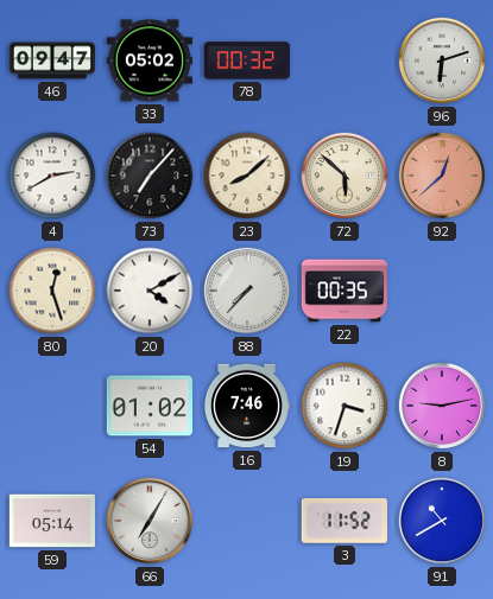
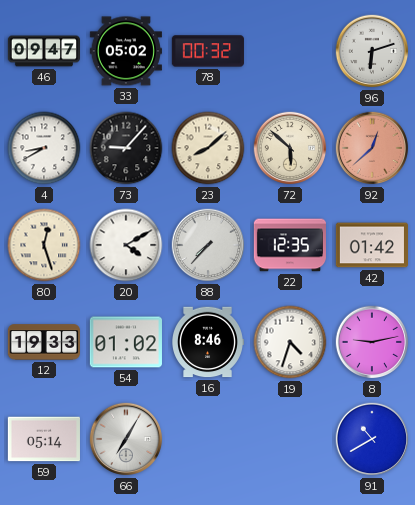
4: 2:40 -> 8:40
73: 7:07 -> 9:07
22: 00:35 -> 12:35
42: none -> 01:42
12: none -> 19:33
16: 7:46 -> 8:46
19: 3:33 -> 4:33
3: 11:52 -> none
